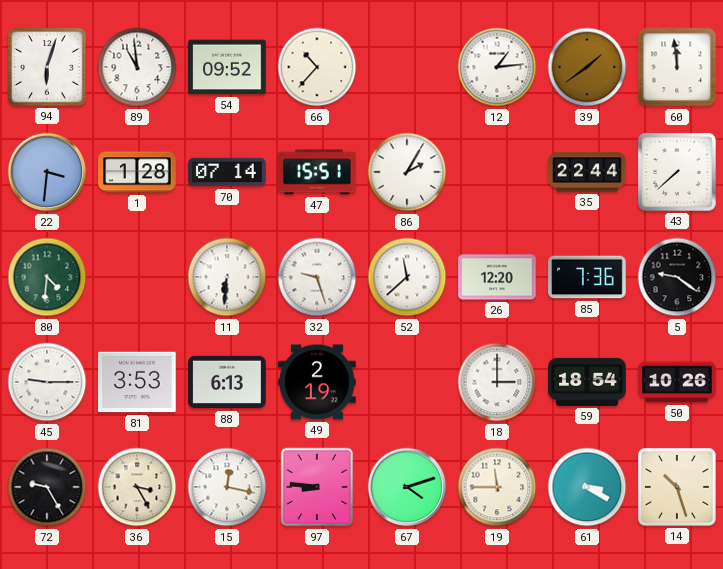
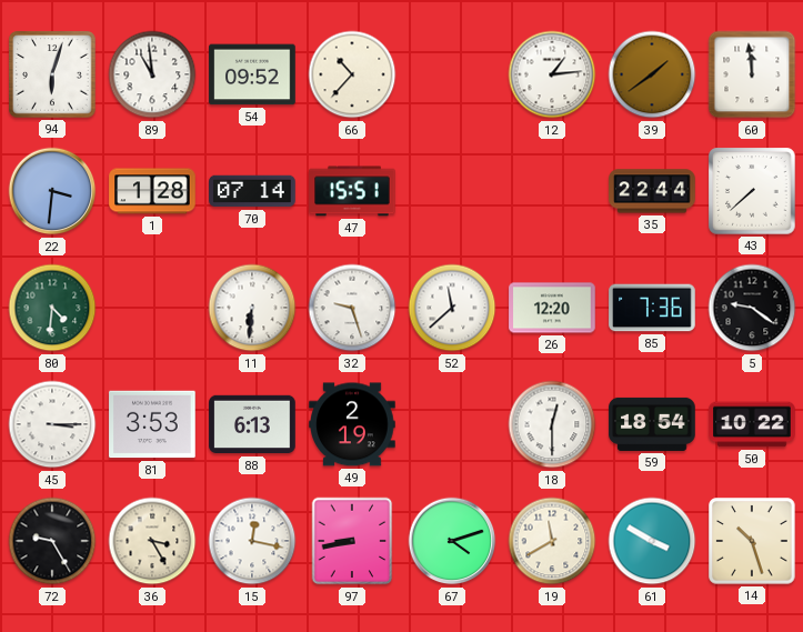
86: 2:05 -> none
45: 9:15 -> 3:15
18: 3:00 -> 12:30
50: 10:26 -> 10:22
97: 8:46 -> 8:43
19: 11:45 -> 11:40
61: 3:20 -> 3:50
